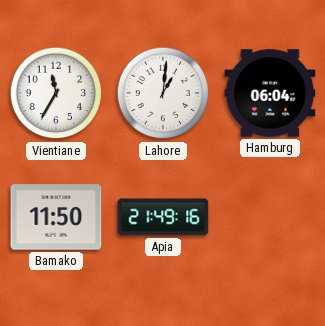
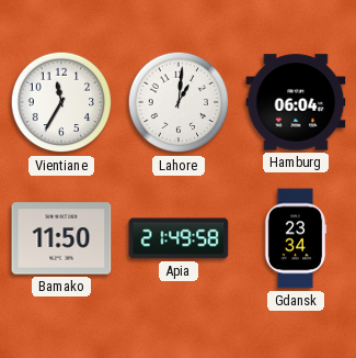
Apia: 21:49:16 -> 21:49:58
Gdansk: none -> 23:34
